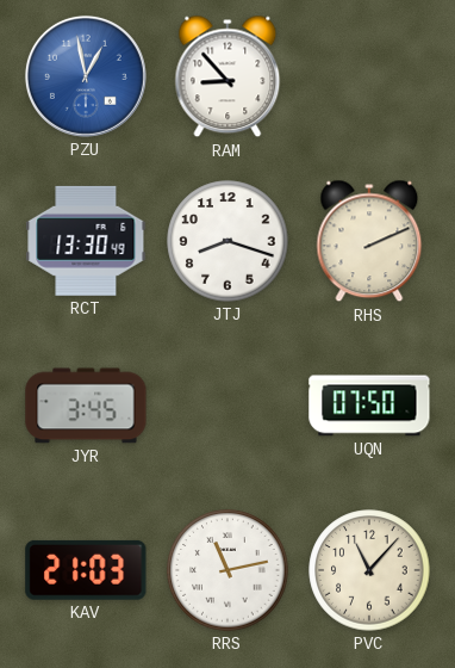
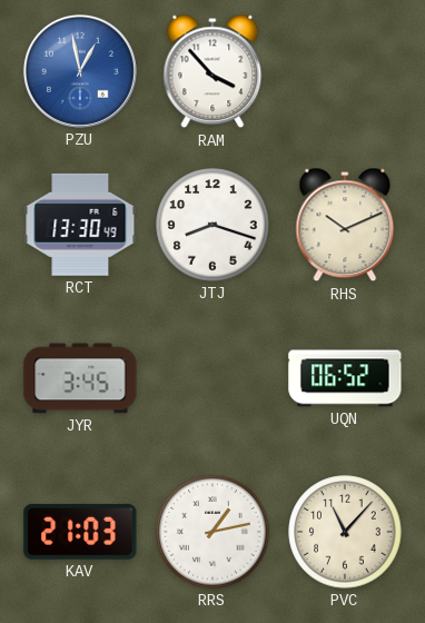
RAM: 8:53 -> 3:53
RHS: 2:11 -> 10:11
UQN: 07:50 -> 06:52
RRS: 11:13 -> 1:13
